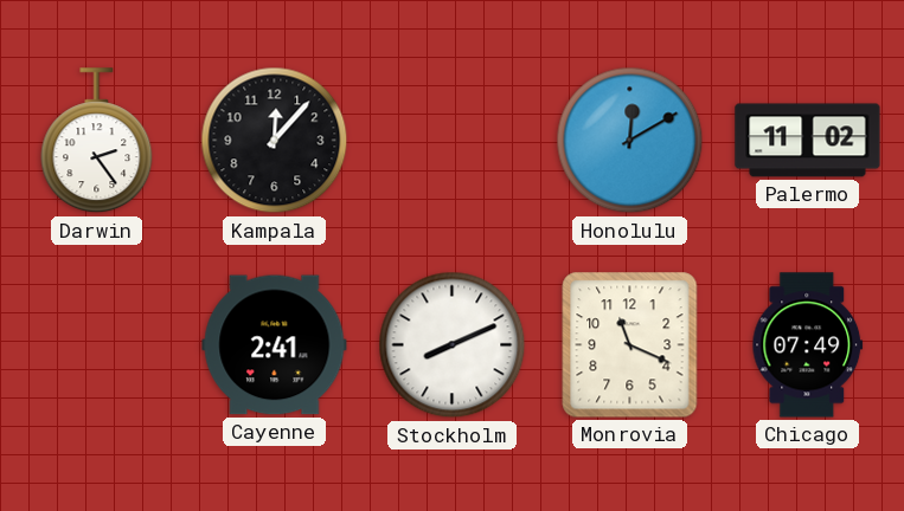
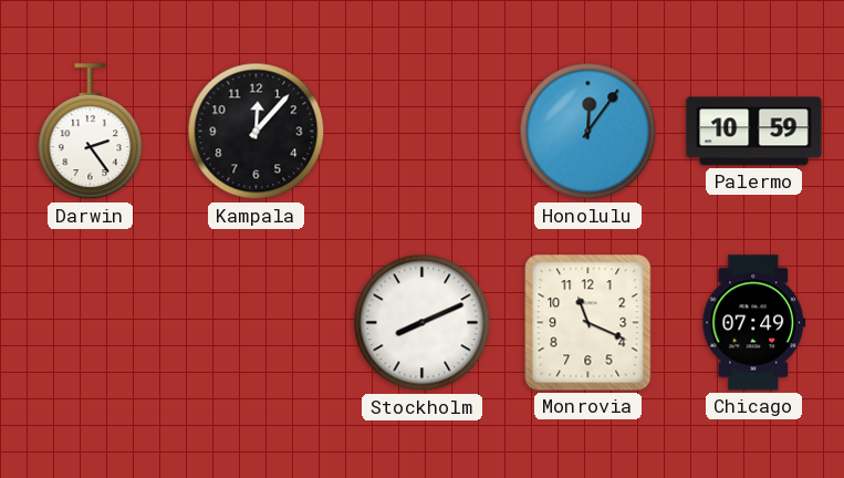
Honolulu: 12:10 -> 12:06
Palermo: 11:02 -> 10:59
Cayenne: 2:41 -> none
